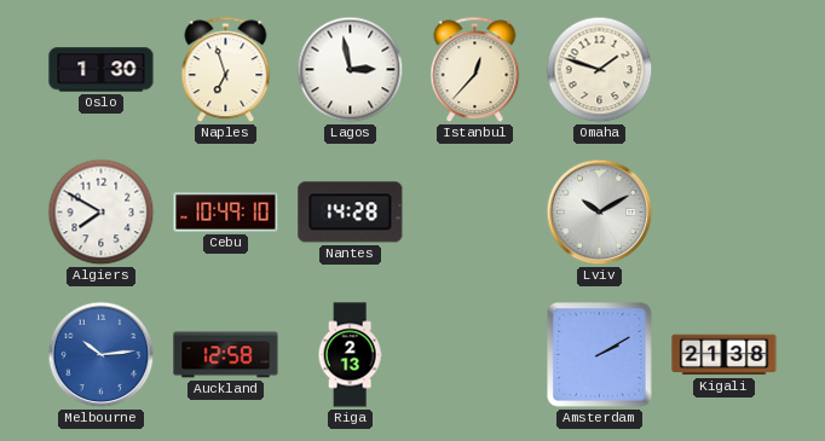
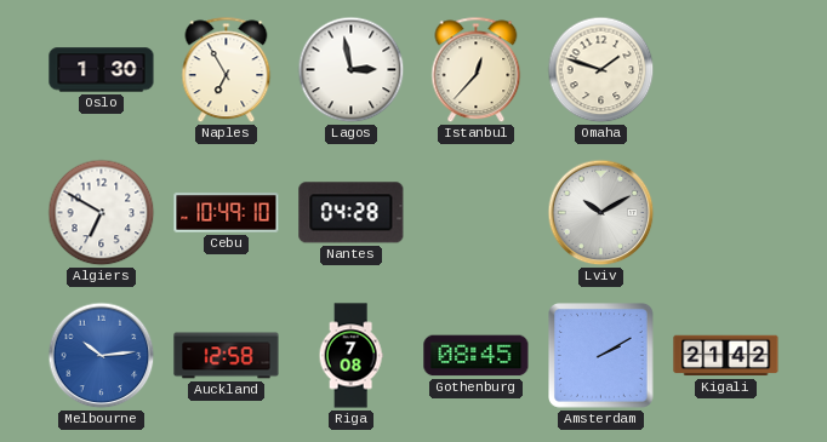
Naples: 6:57 -> 6:55
Algiers: 7:50 -> 6:50
Nantes: 14:28 -> 04:28
Riga: 2:13 -> 7:08
Gothenburg: none -> 08:45
Kigali: 21:38 -> 21:42
